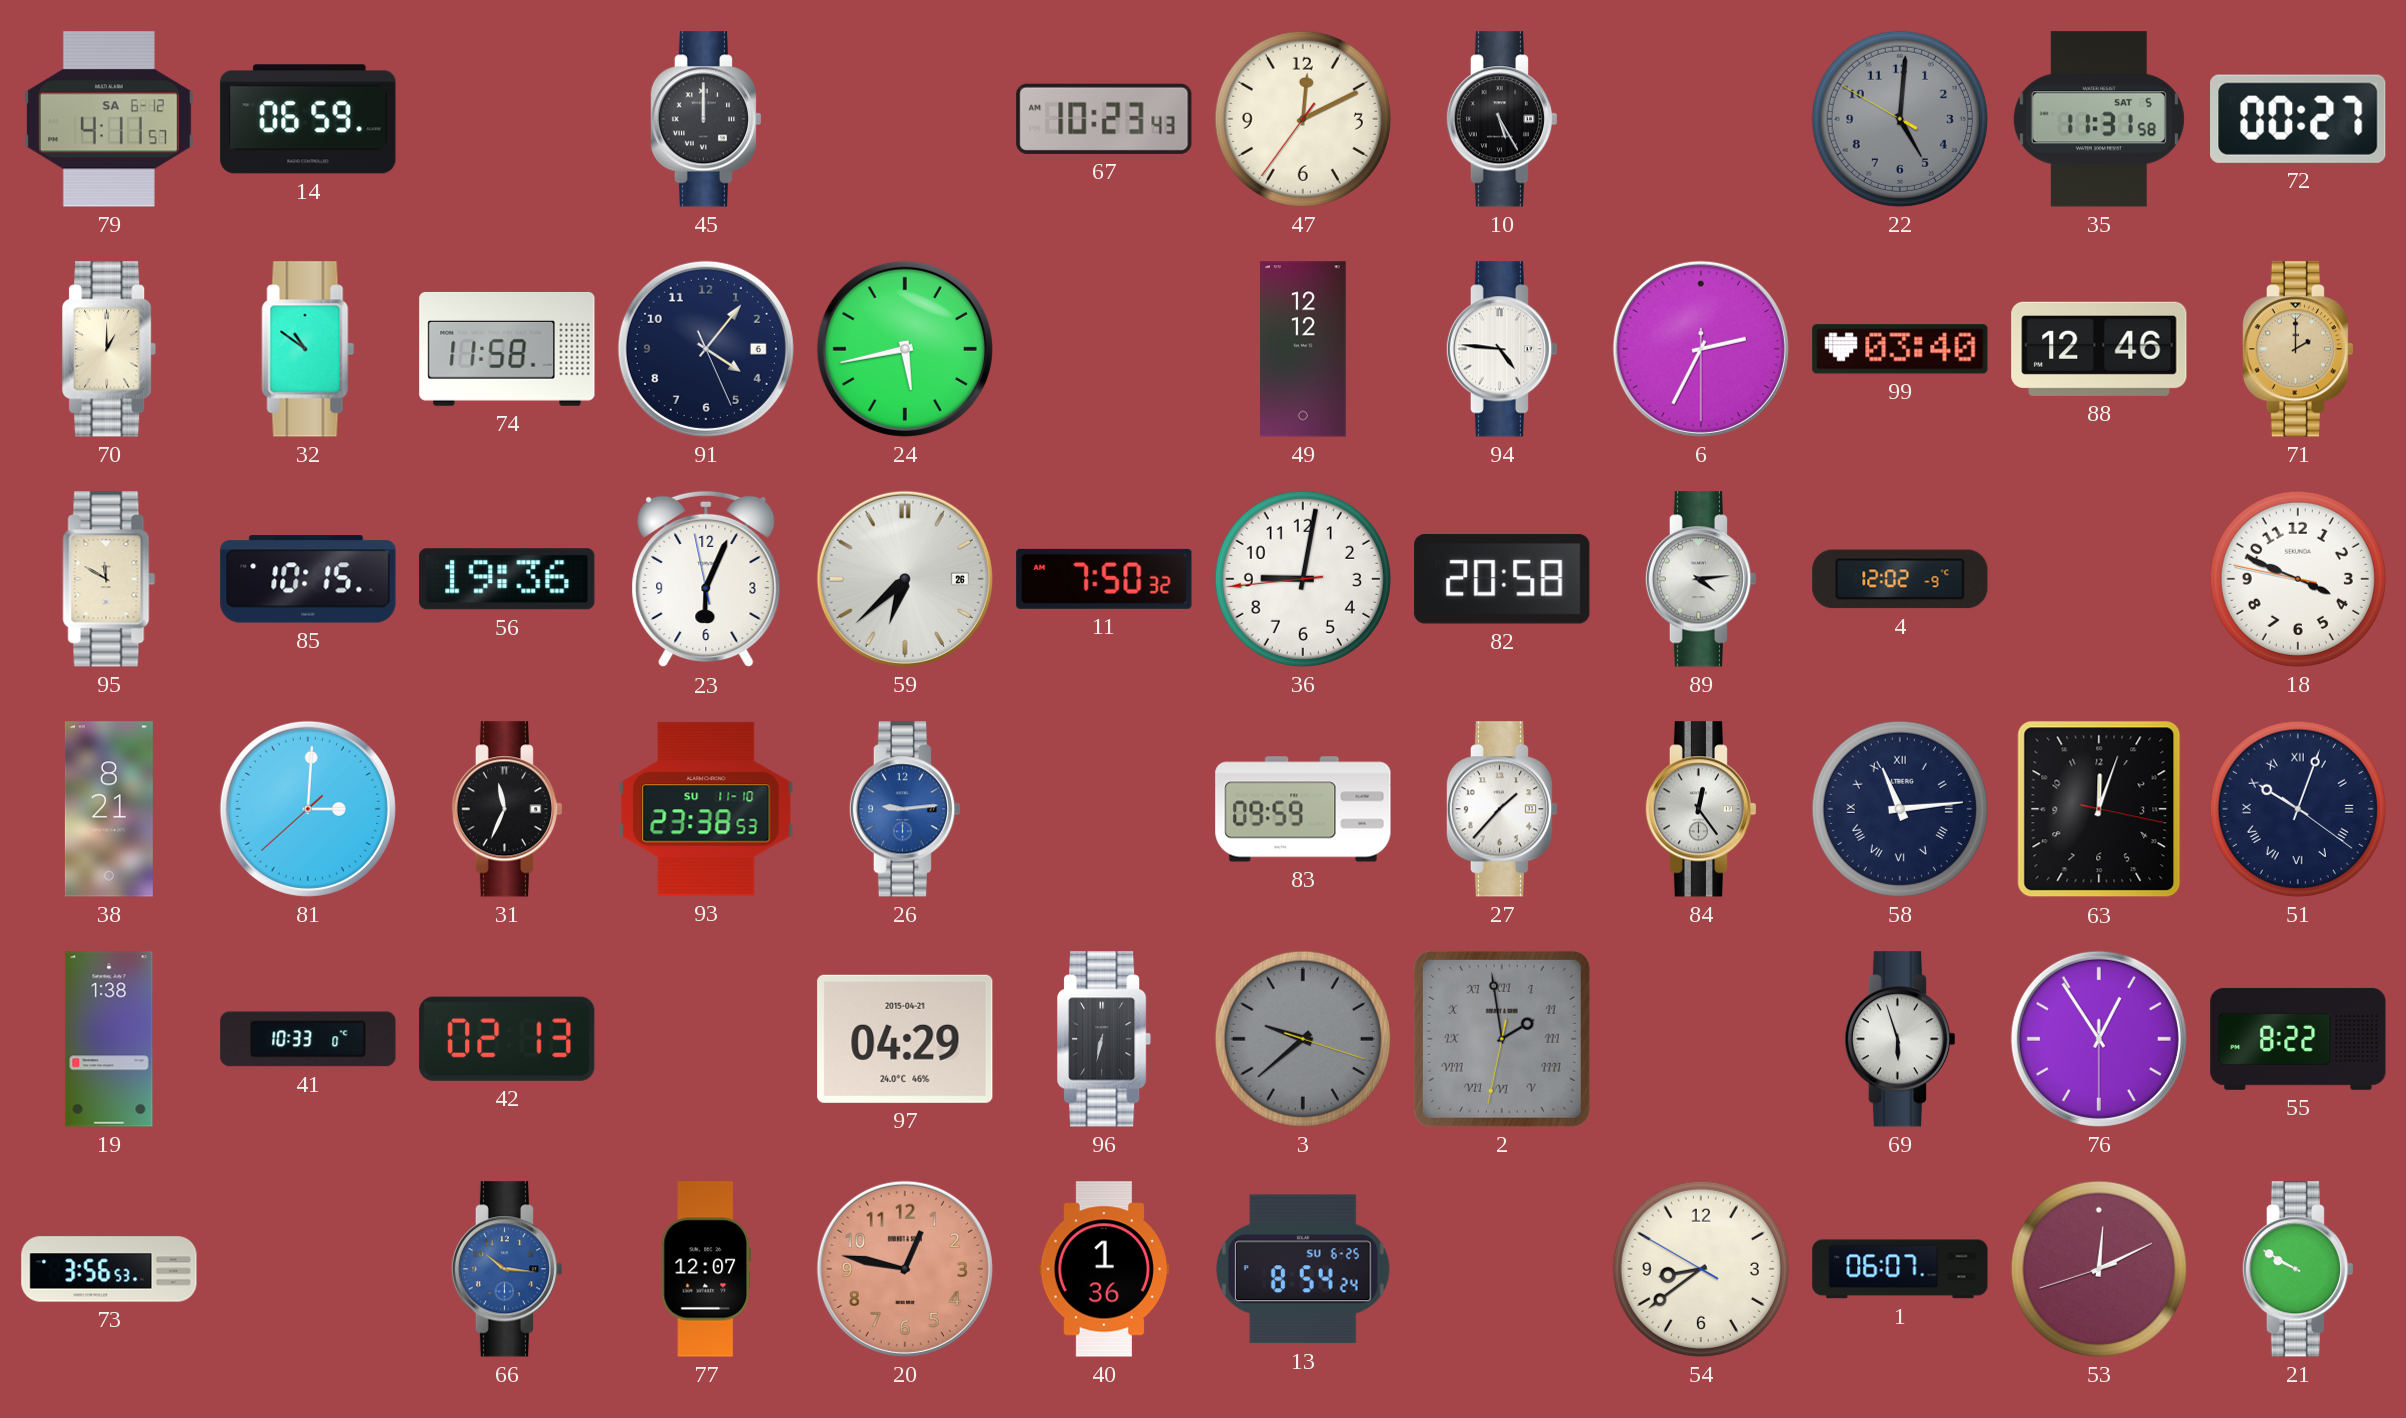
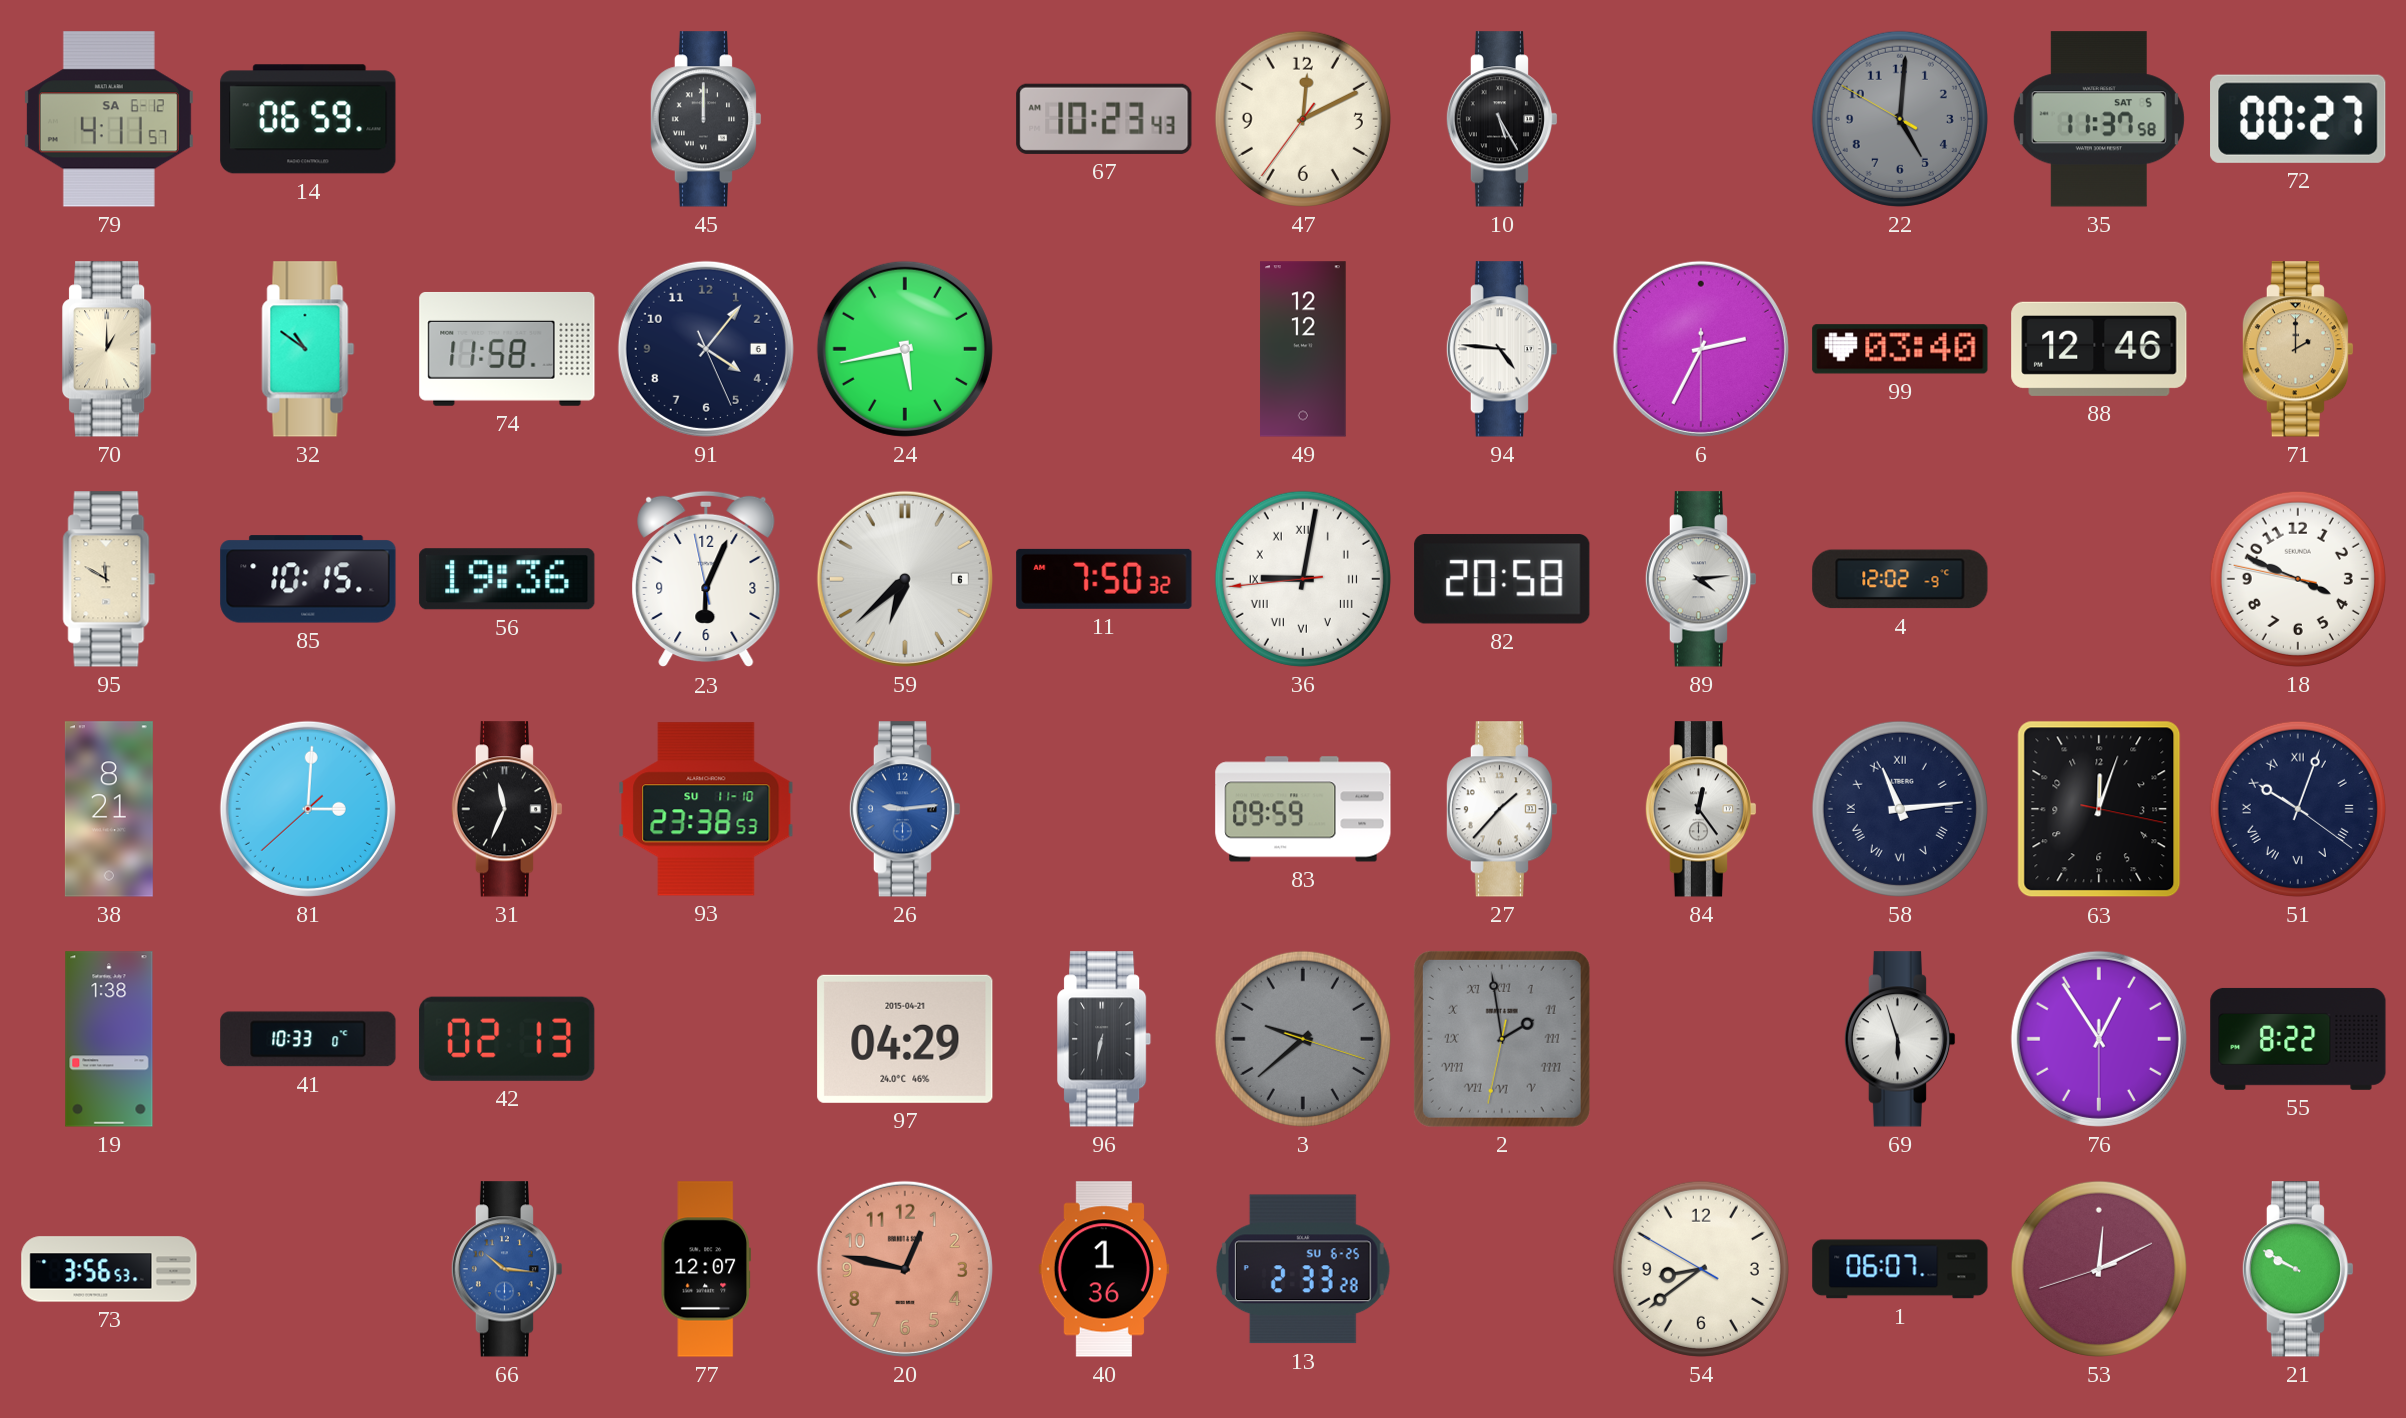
35: 11:31 -> 11:37
59 date: 26 -> 6
36 numerals: Arabic -> Roman
13: 8:54 -> 2:33
